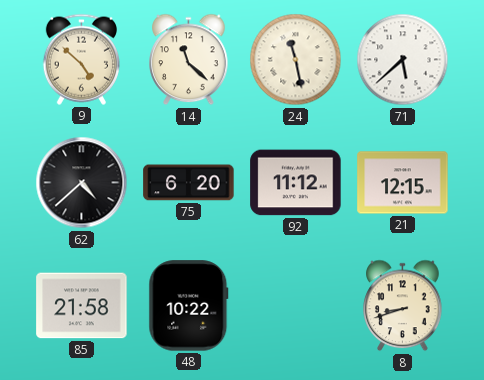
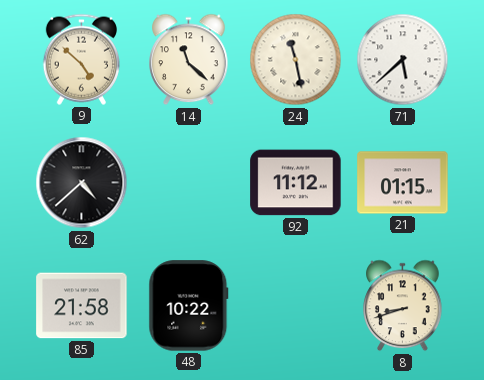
75: 6:20 -> none
21: 12:15 -> 01:15
